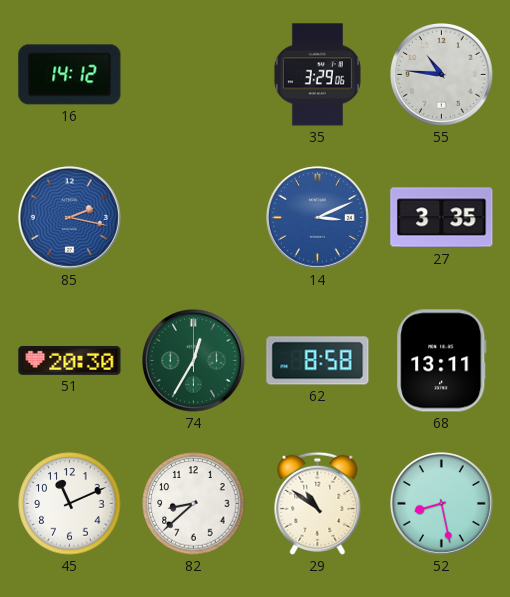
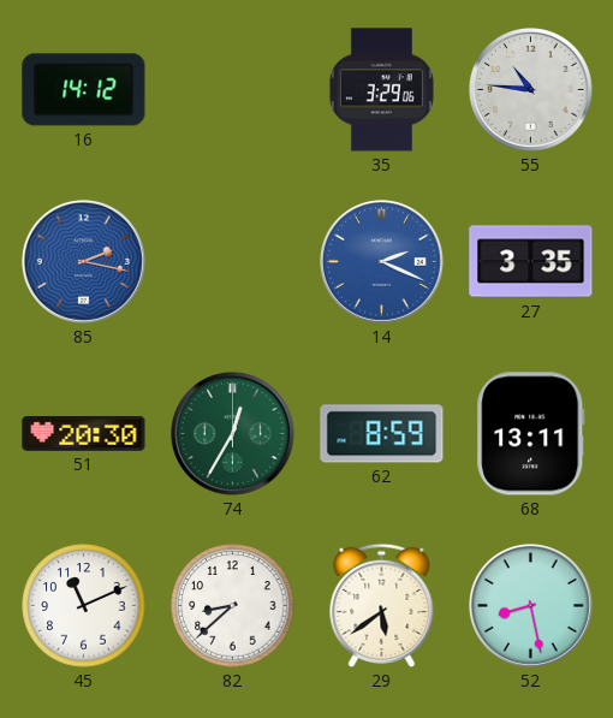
14: 3:11 -> 2:19
62: 8:58 -> 8:59
29: 10:51 -> 5:39
